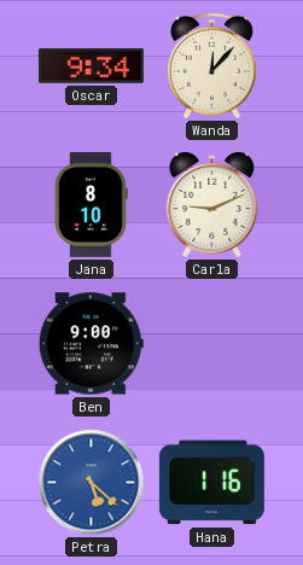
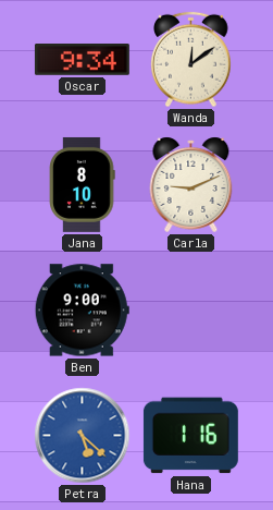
Wanda: 12:07 -> 12:09
